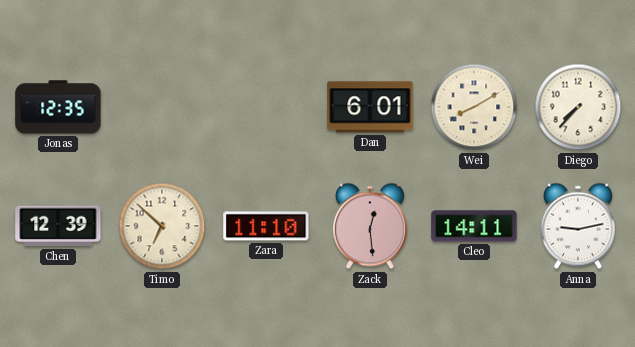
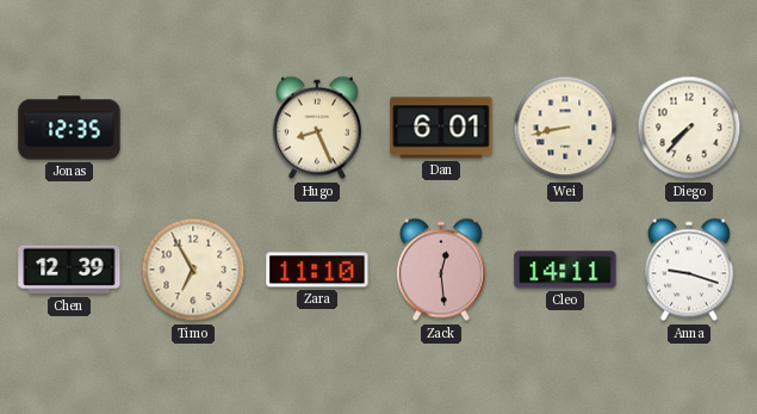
Hugo: none -> 8:26
Wei: 8:10 -> 8:43
Timo: 6:52 -> 6:55
Anna: 9:13 -> 9:18
